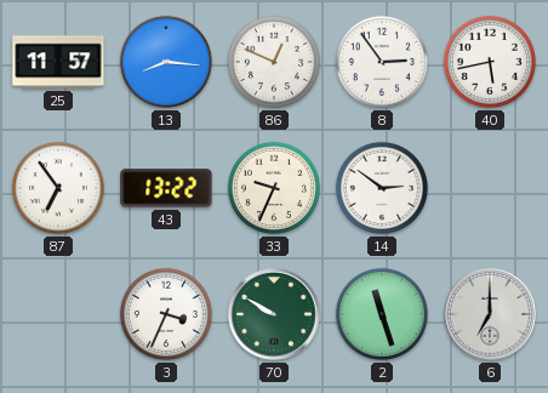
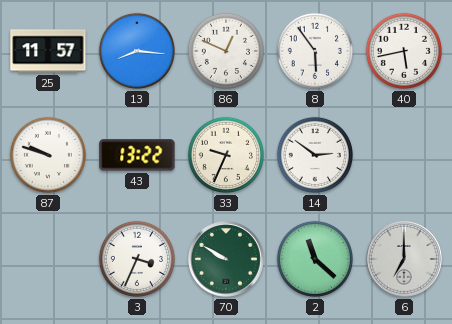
8: 2:54 -> 5:54
87: 6:54 -> 9:48
2: 11:27 -> 11:22
